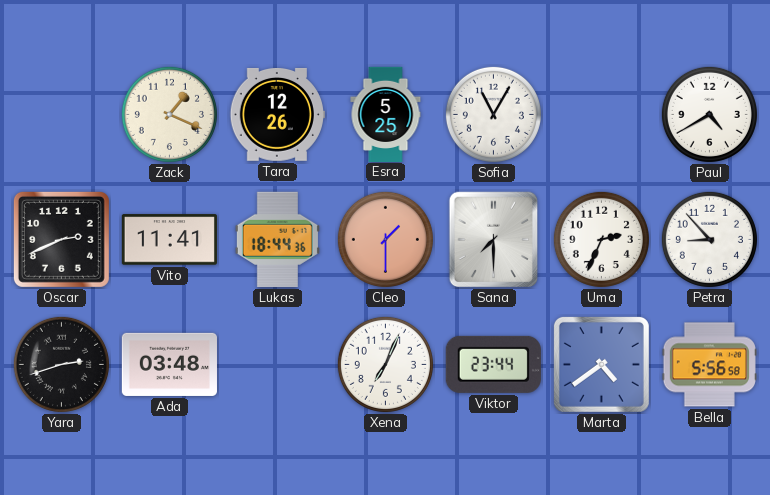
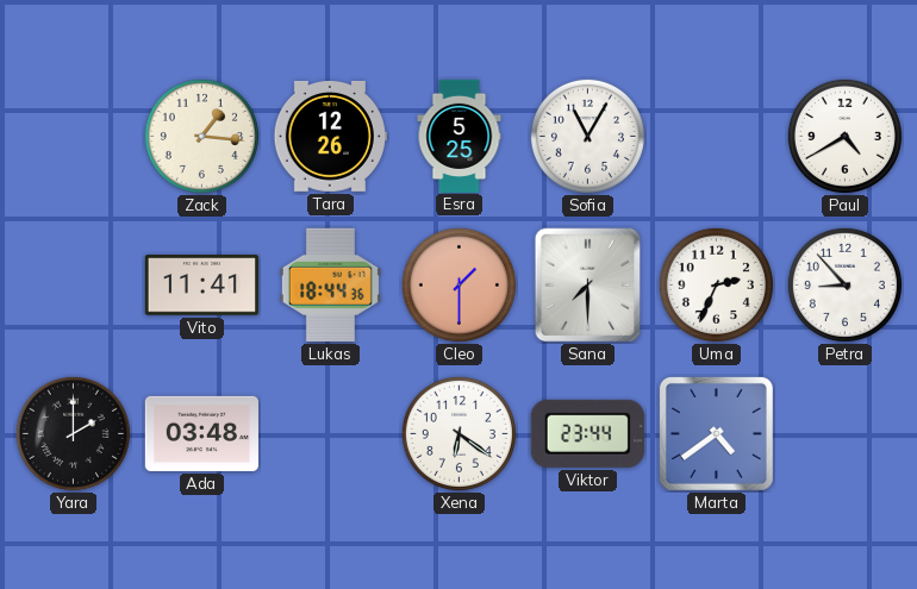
Zack: 1:19 -> 1:16
Oscar: 2:41 -> none
Yara: 2:42 -> 2:00
Xena: 7:04 -> 6:21
Bella: 5:56 -> none
